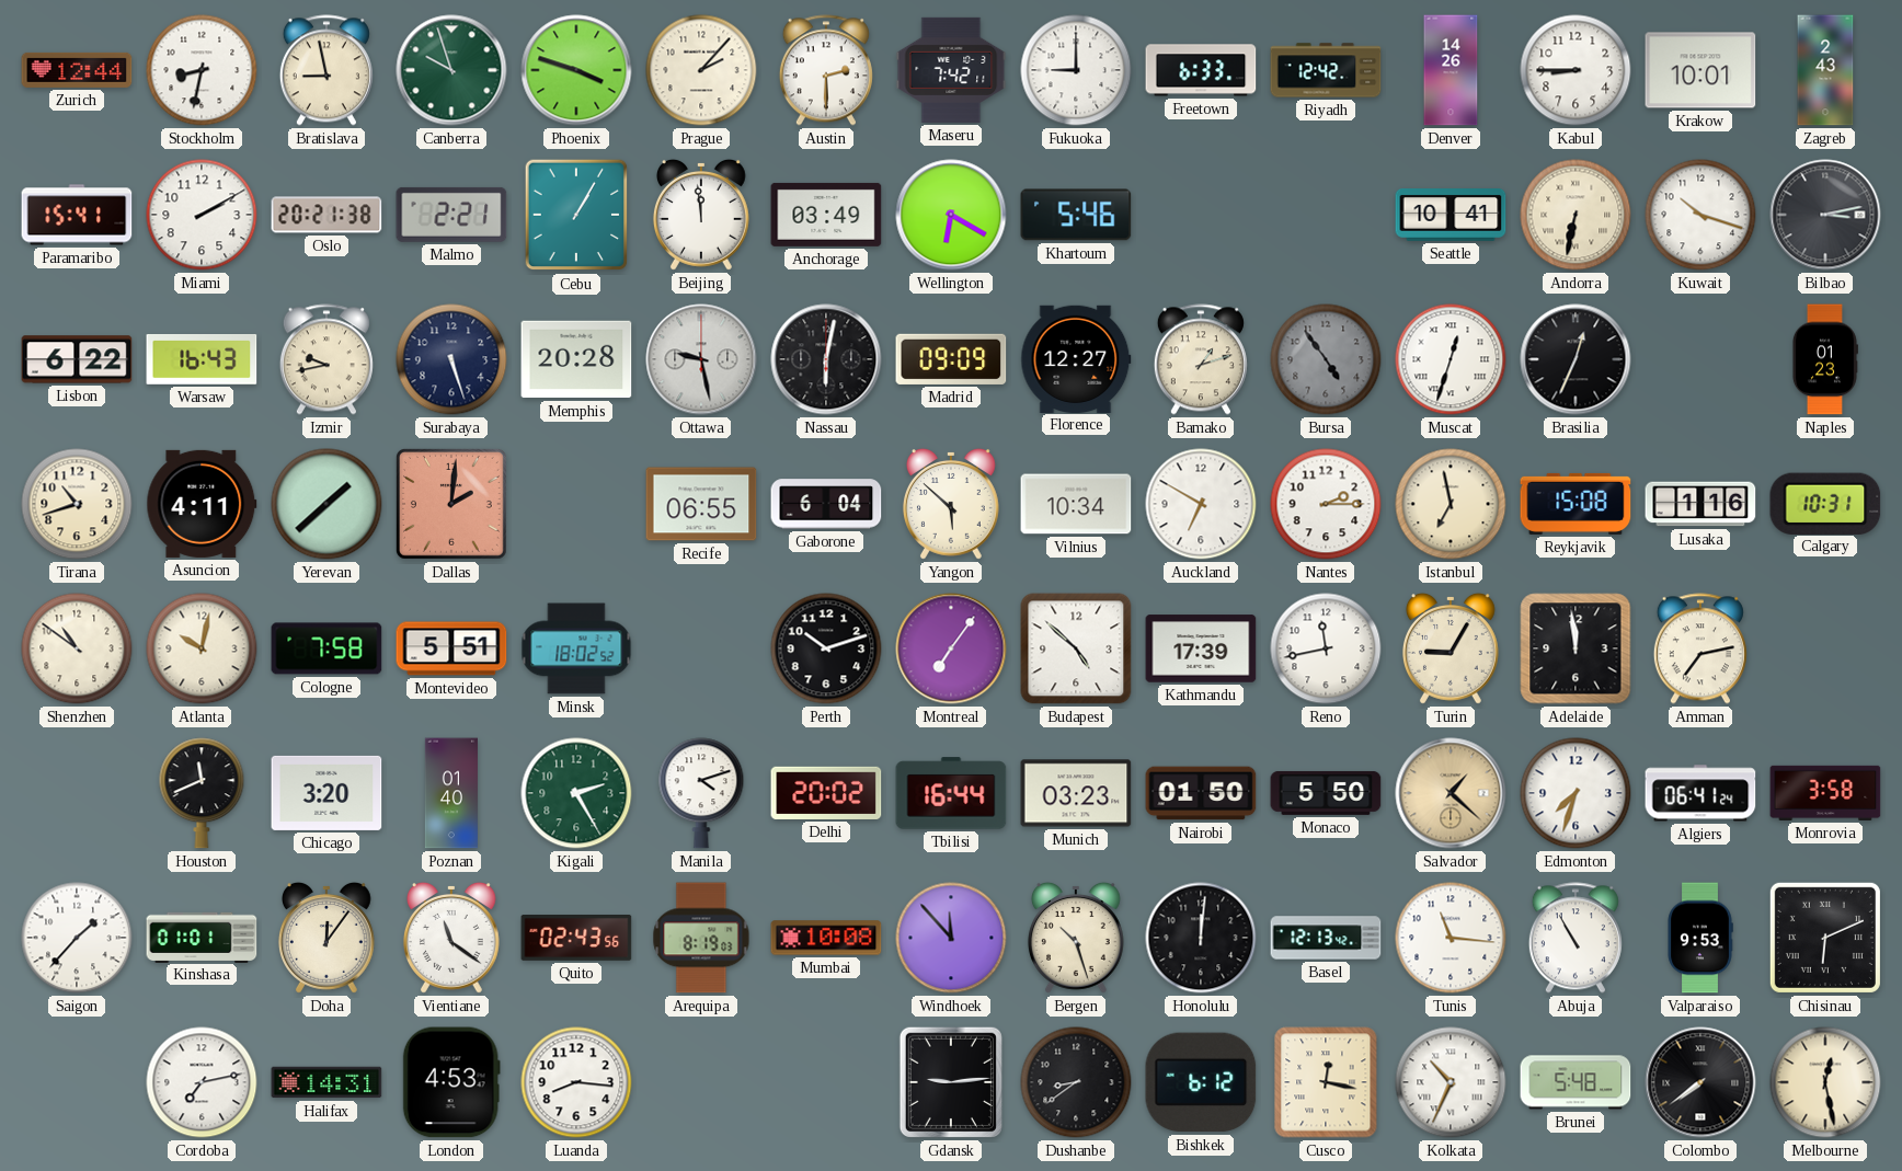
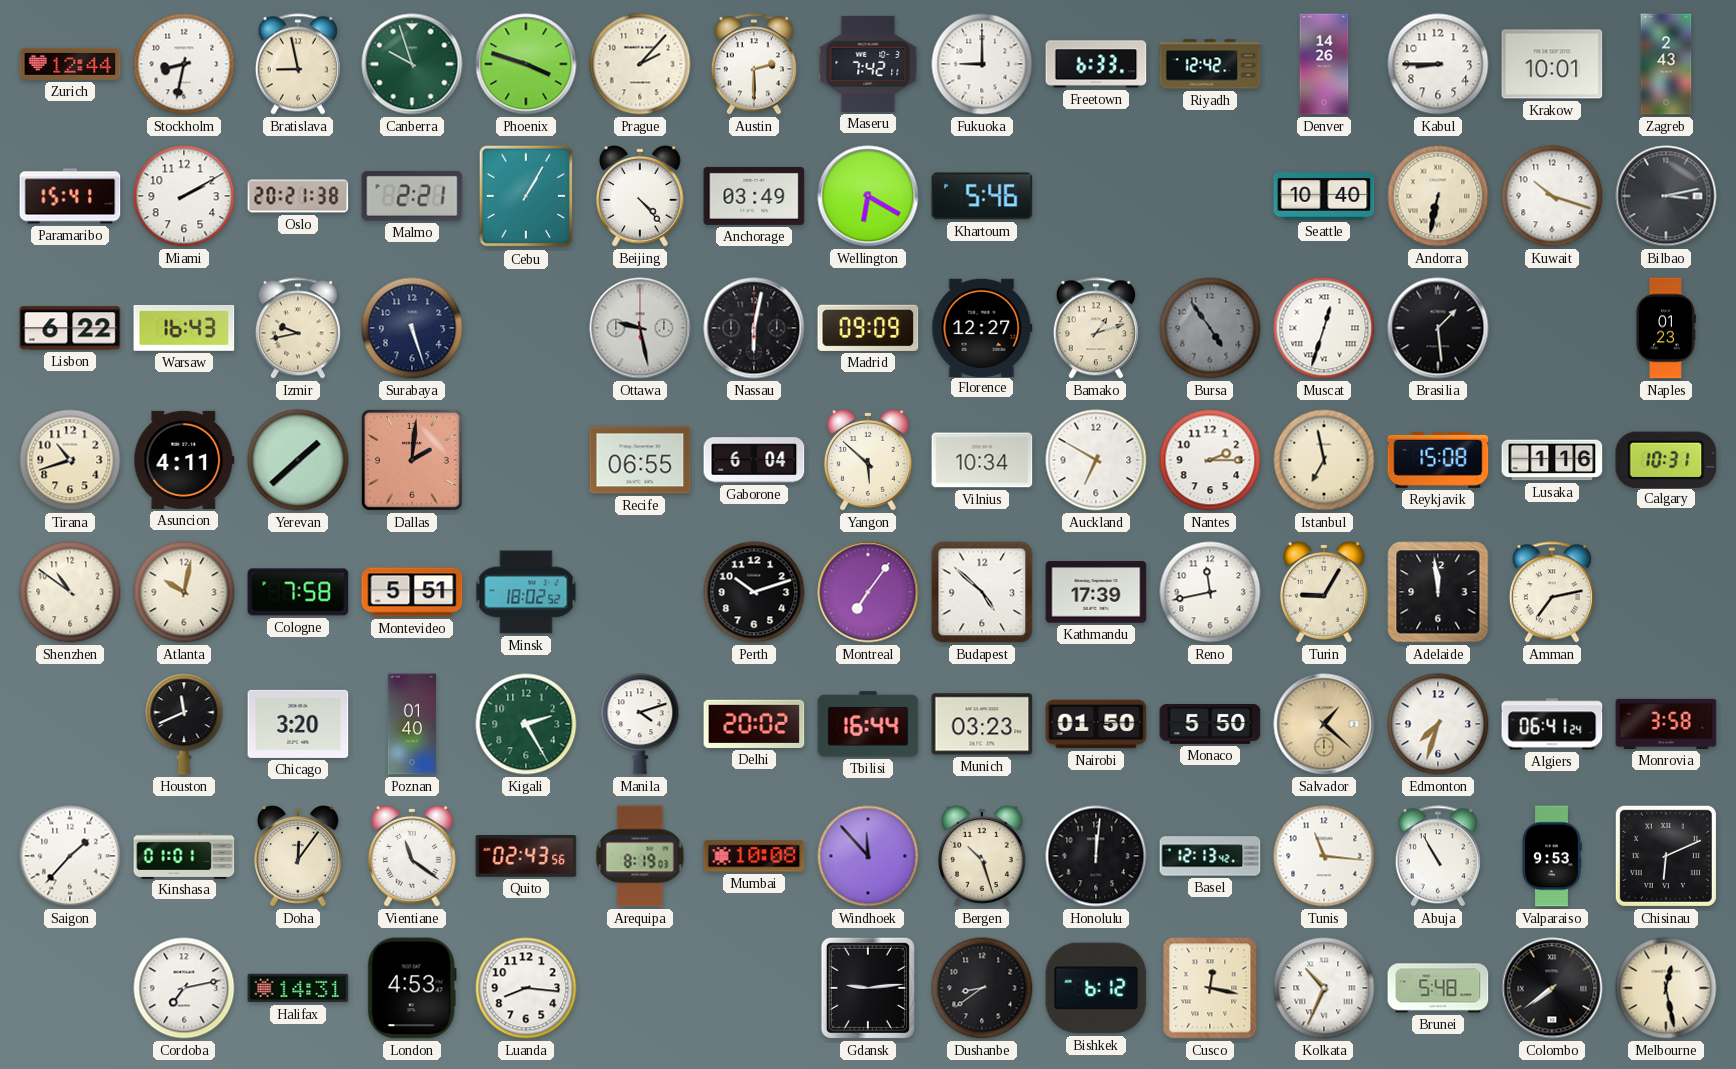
Beijing: 11:59 -> 4:23
Seattle: 10:41 -> 10:40
Memphis: 20:28 -> none
Brasilia: 12:34 -> 1:29
